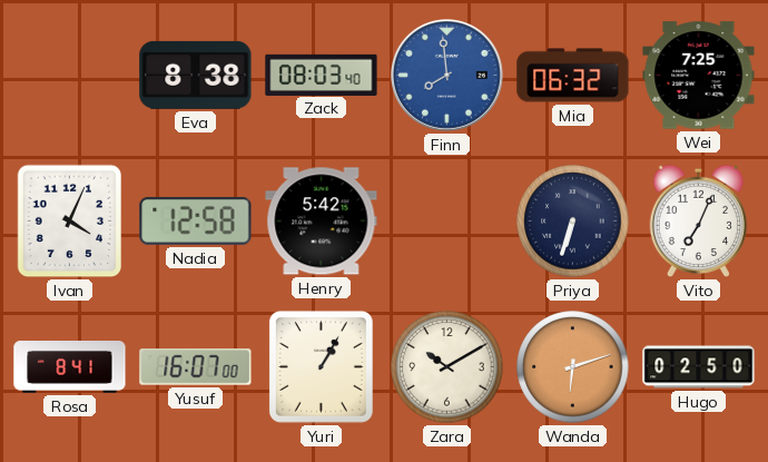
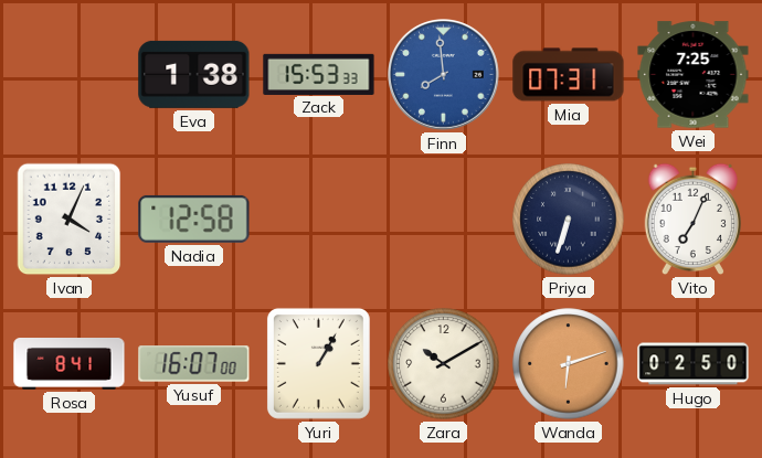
Eva: 8:38 -> 1:38
Zack: 08:03 -> 15:53
Mia: 06:32 -> 07:31
Henry: 5:42 -> none
